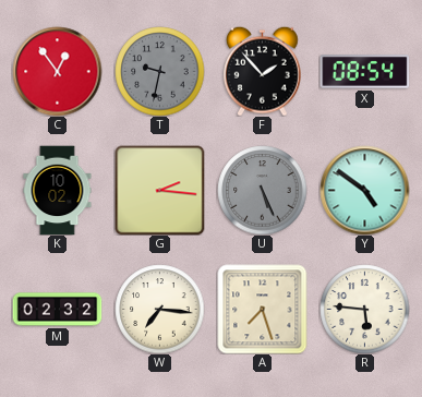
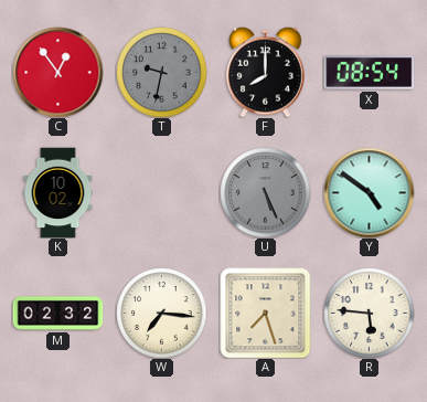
F: 1:53 -> 8:00
G: 2:16 -> none
